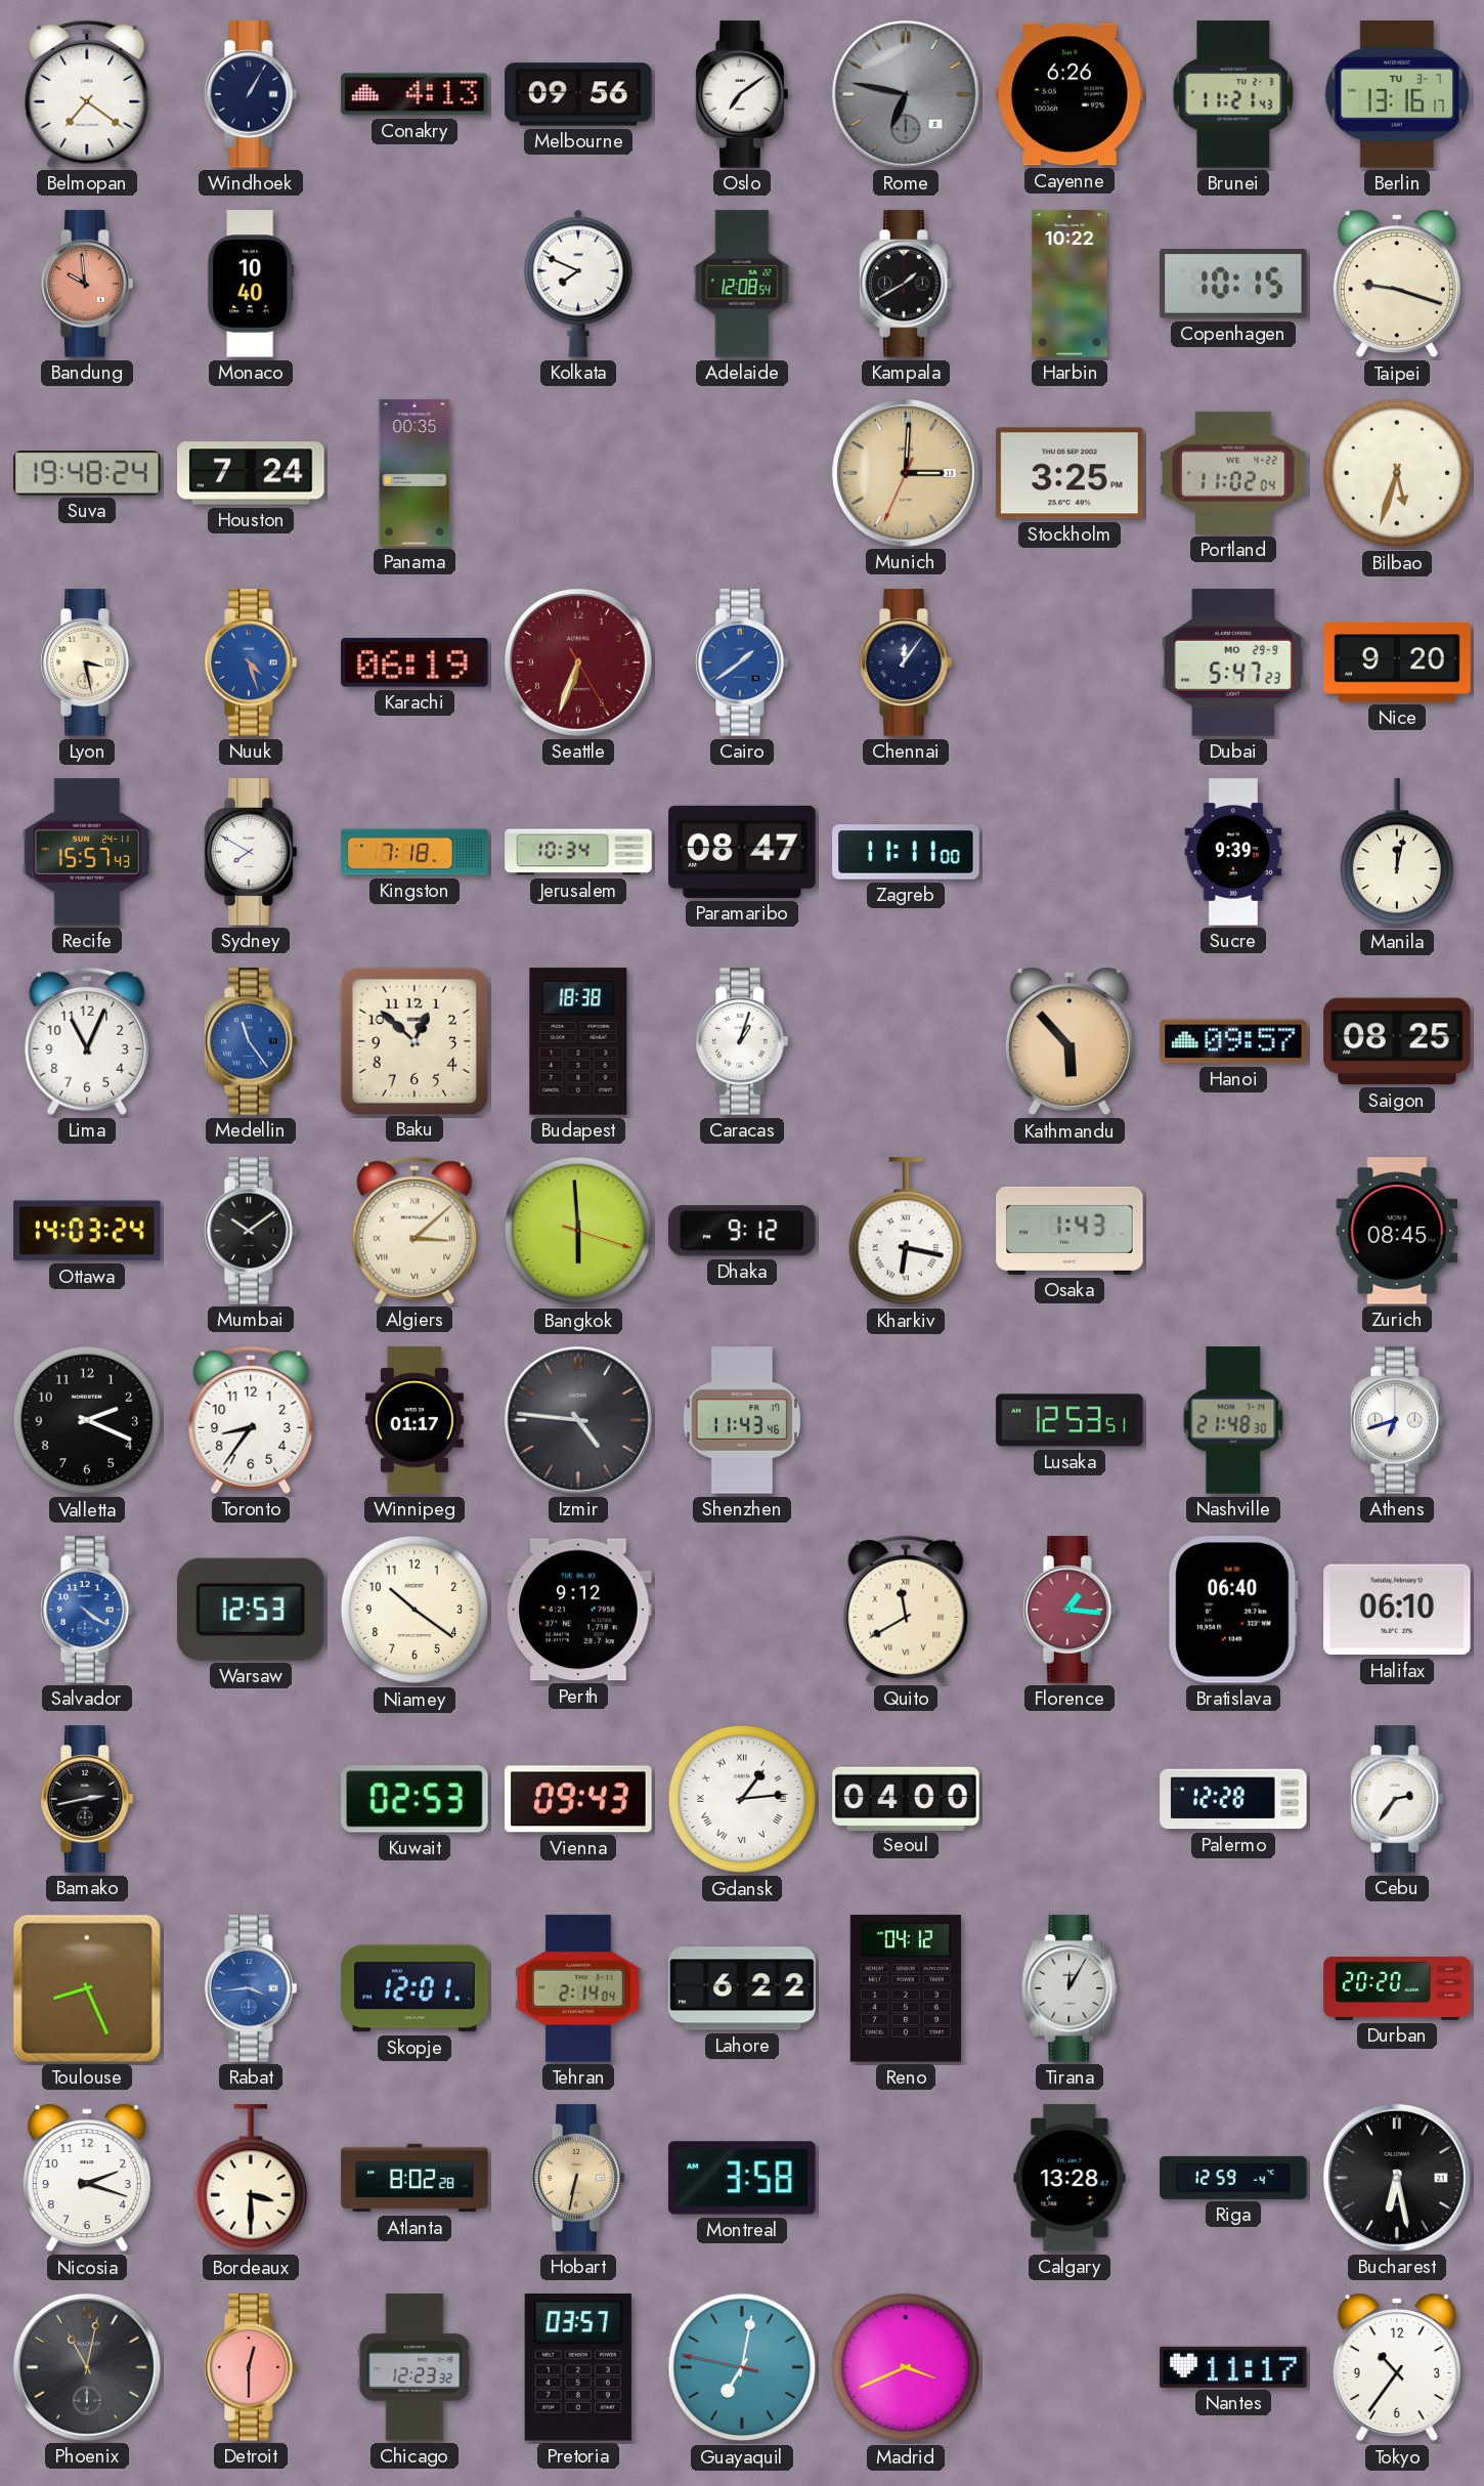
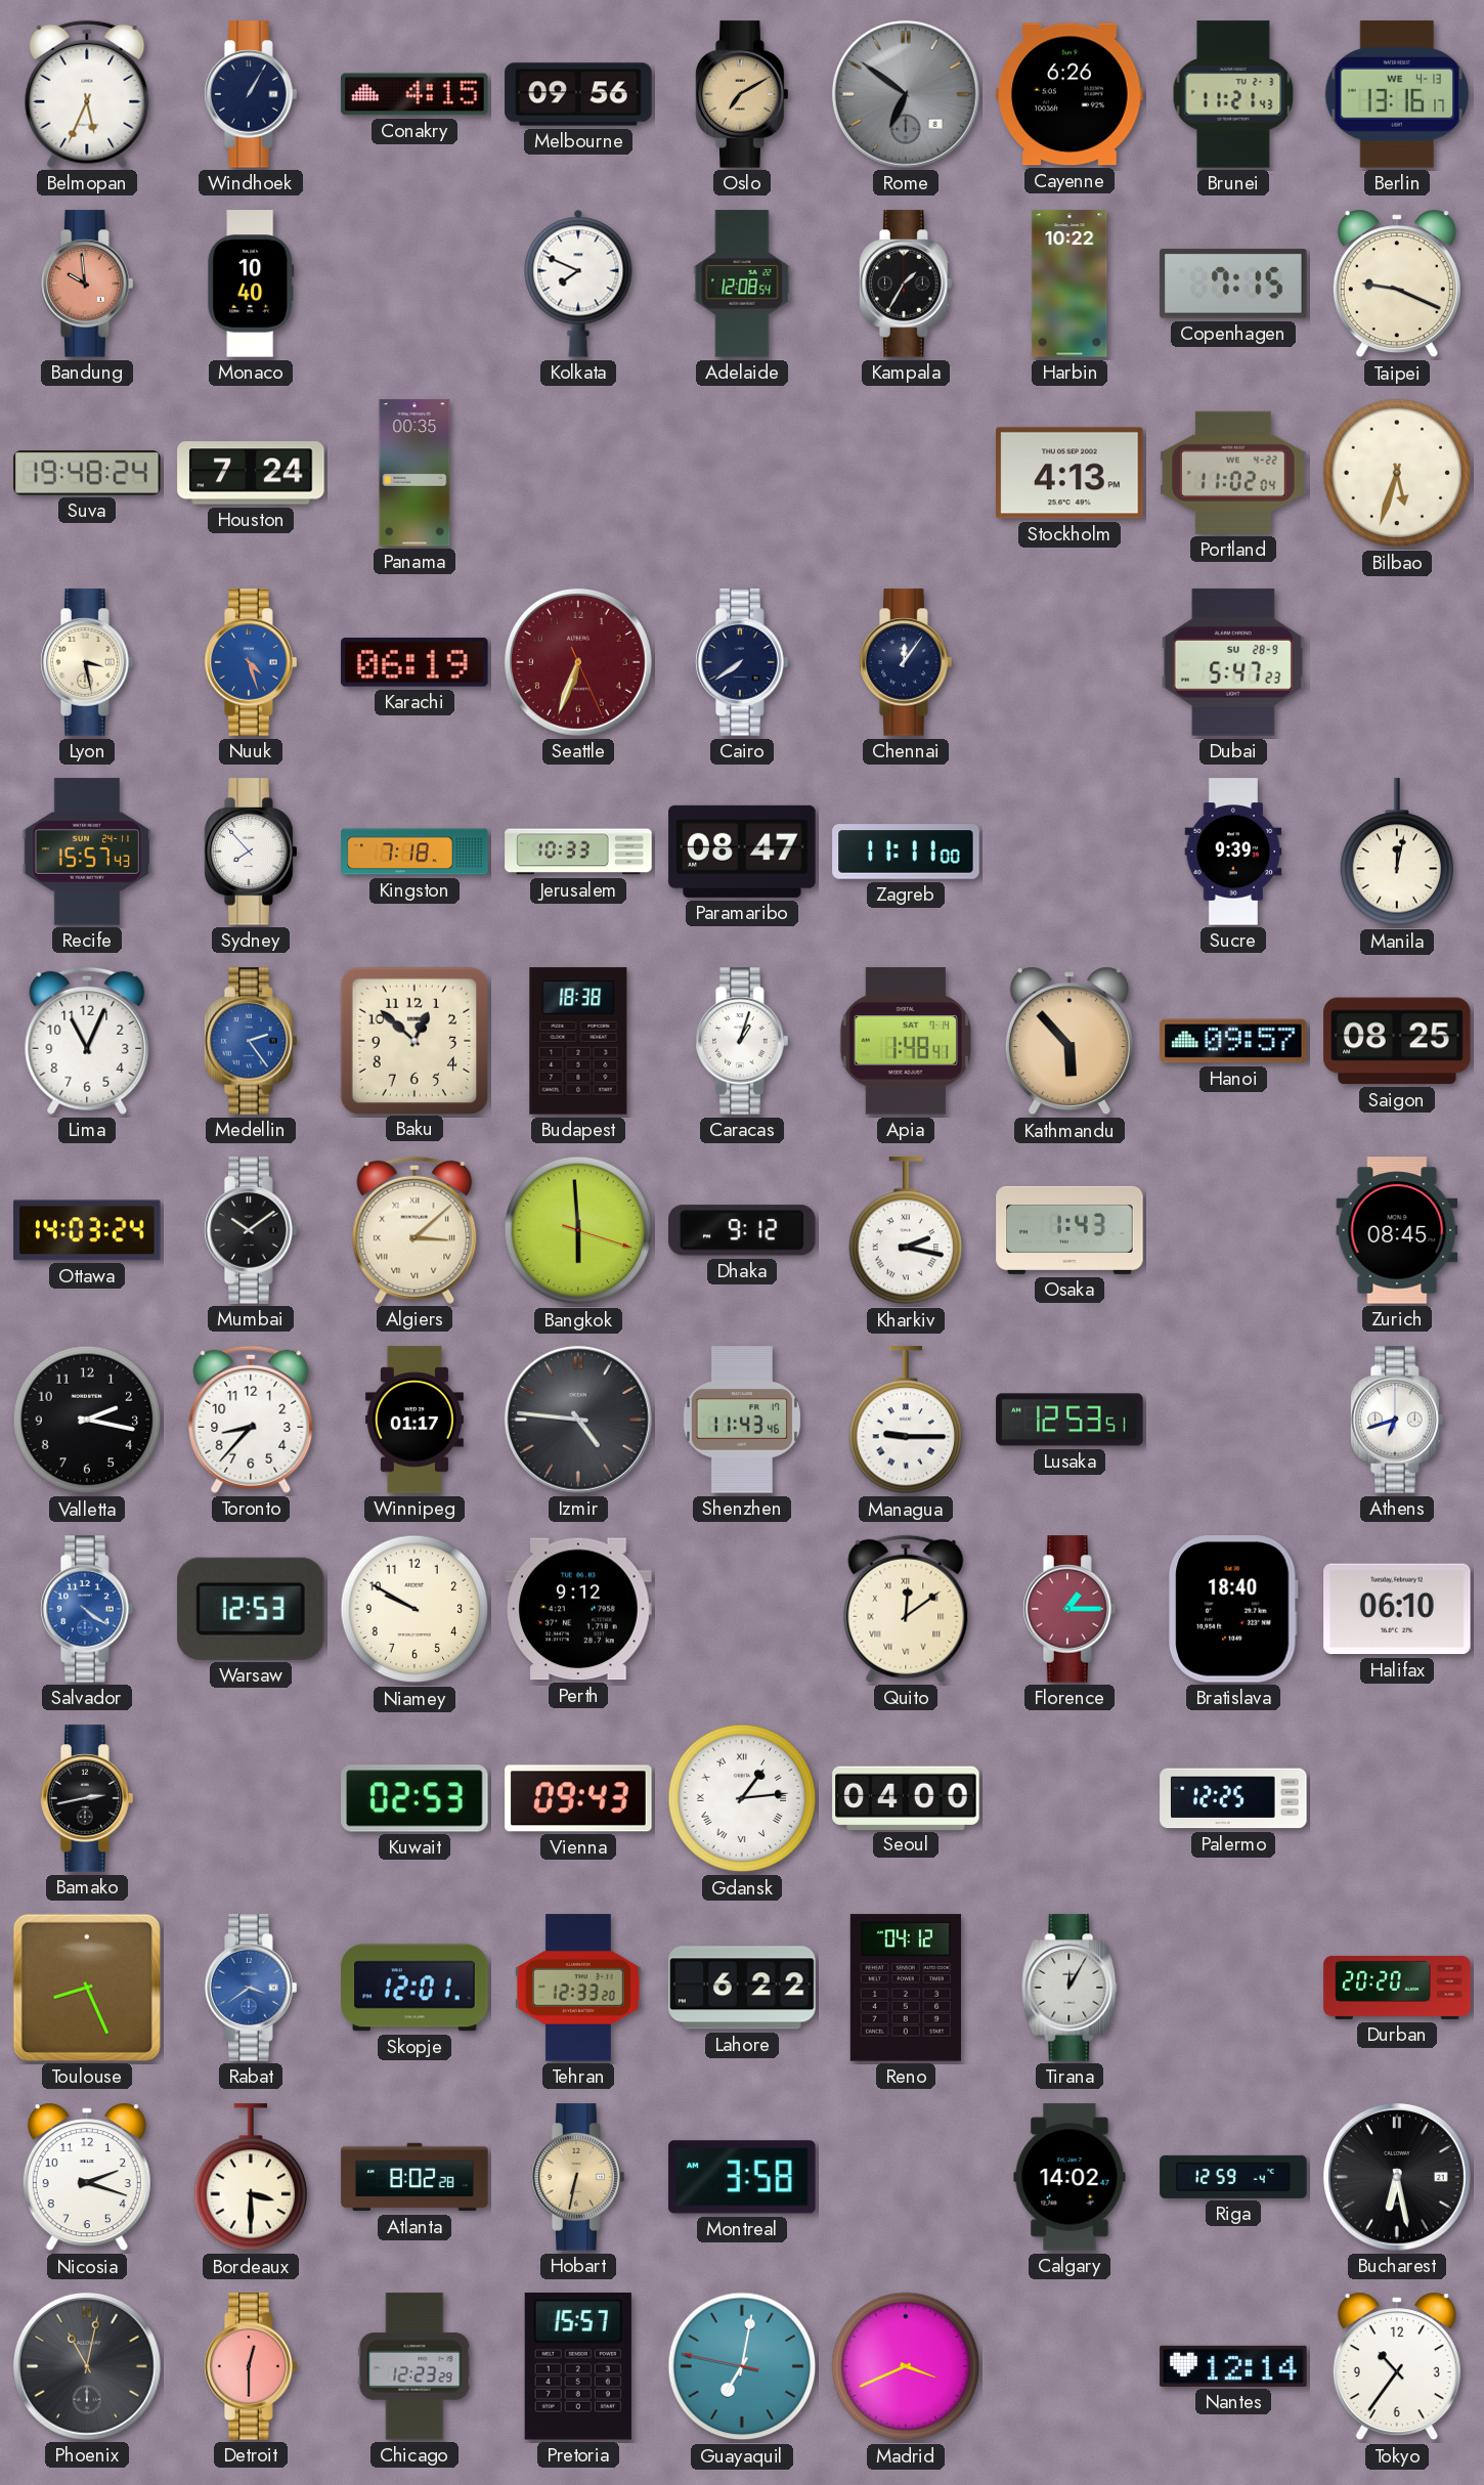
Belmopan: 7:21 -> 5:34
Conakry: 4:13 -> 4:15
Oslo: 7:09 -> 7:10
Oslo dial: white -> champagne
Rome: 6:47 -> 6:51
Berlin date: TU 3-7 -> WE 4-13
Kampala: 1:40 -> 1:35
Copenhagen: 10:15 -> 7:15
Taipei: 9:18 -> 9:19
Munich: 3:00 -> none
Stockholm: 3:25 -> 4:13
Seattle: 6:33:25 -> 6:33:26
Cairo: 1:39 -> 7:39
Cairo dial: blue -> navy
Dubai date: MO 29-9 -> SU 28-9
Nice: 9:20 -> none
Sydney: 7:50 -> 7:53
Jerusalem: 10:34 -> 10:33
Medellin: 11:24 -> 2:24
Apia: none -> 1:48
Kharkiv: 6:17 -> 2:17
Valletta: 2:19 -> 2:17
Toronto: 8:36 -> 8:37
Managua: none -> 9:15
Nashville: 21:48 -> none
Niamey: 10:21 -> 9:50
Quito: 11:40 -> 12:09
Florence: 1:16 -> 1:15
Bratislava: 06:40 -> 18:40
Palermo: 12:28 -> 12:25
Cebu: 2:36 -> none
Rabat: 3:44 -> 3:39
Tehran: 2:14 -> 12:33
Calgary: 13:28 -> 14:02
Chicago: 12:23:32 -> 12:23:29
Pretoria: 03:57 -> 15:57
Nantes: 11:17 -> 12:14
